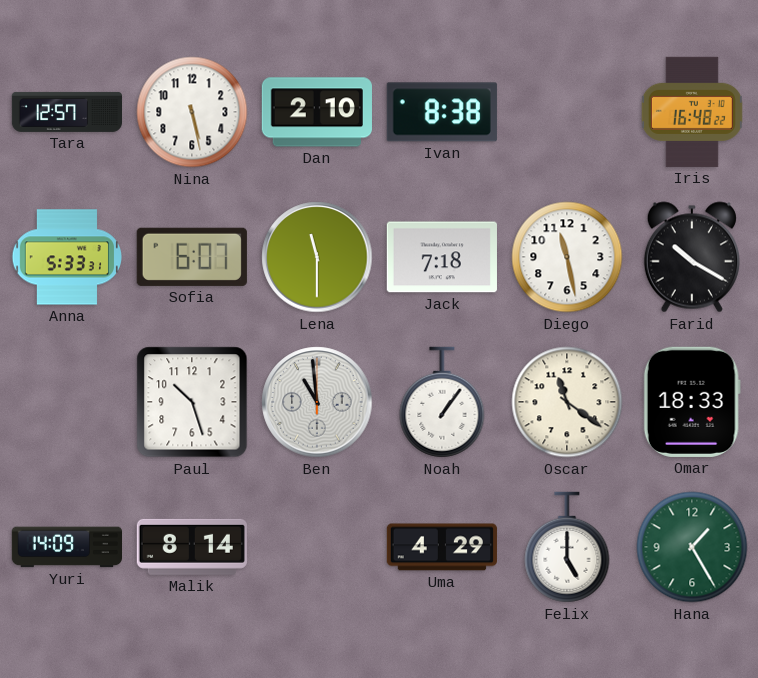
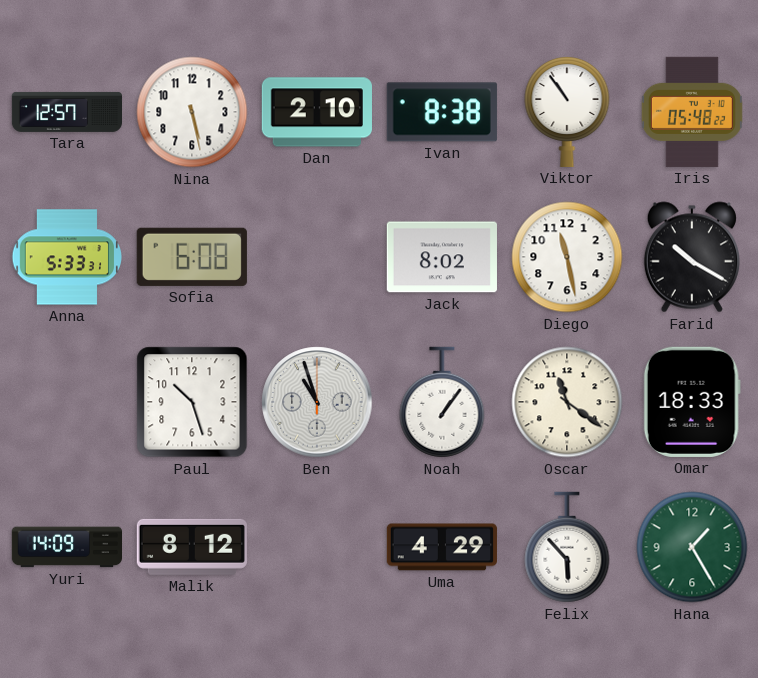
Viktor: none -> 10:54
Iris: 16:48 -> 05:48
Sofia: 6:07 -> 6:08
Lena: 11:30 -> none
Jack: 7:18 -> 8:02
Ben: 10:59 -> 10:57
Malik: 8:14 -> 8:12
Felix: 5:00 -> 5:53
